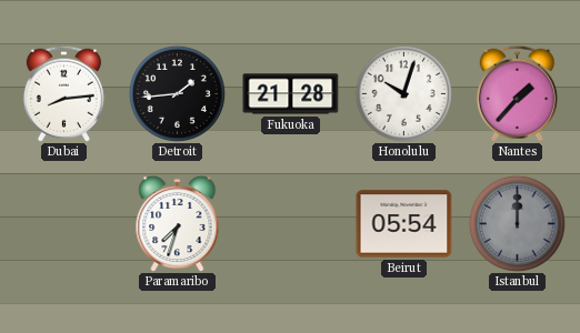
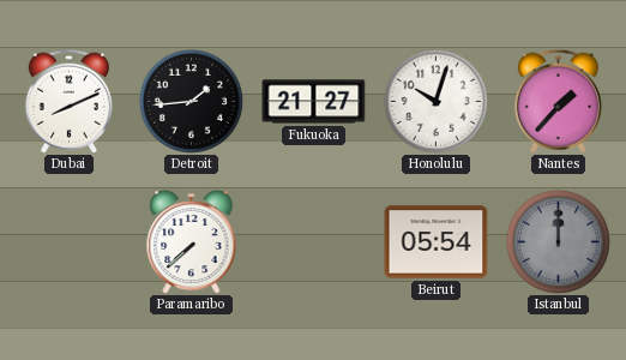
Dubai: 8:14 -> 8:11
Fukuoka: 21:28 -> 21:27
Paramaribo: 7:33 -> 7:38
